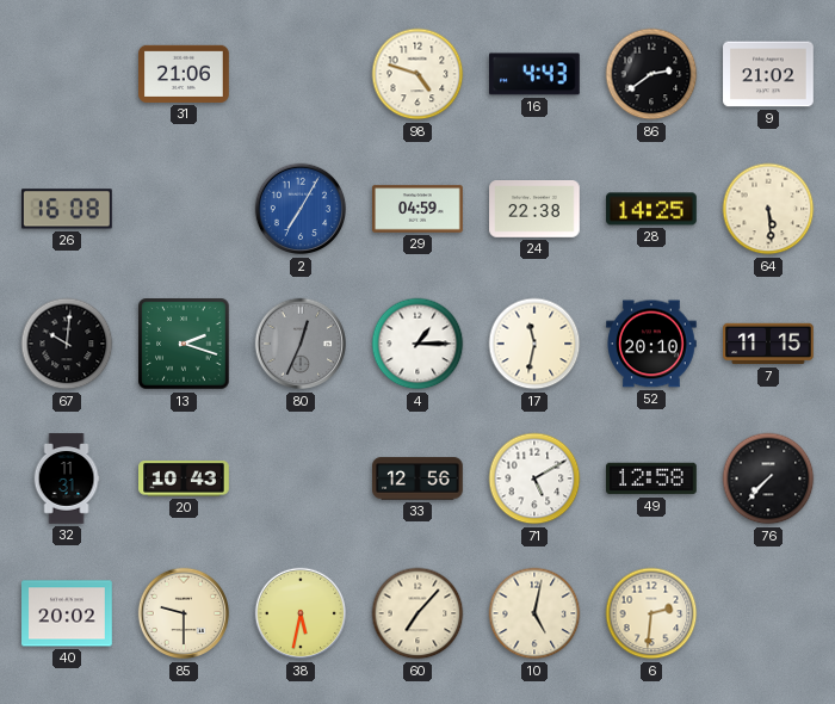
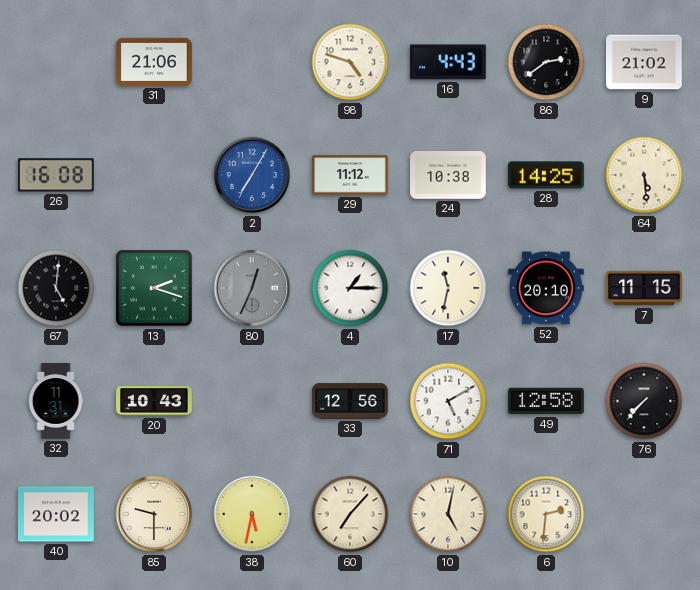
29: 04:59 -> 11:12
24: 22:38 -> 10:38
67: 10:01 -> 5:01
